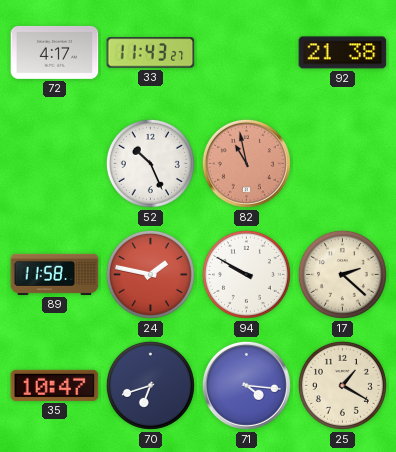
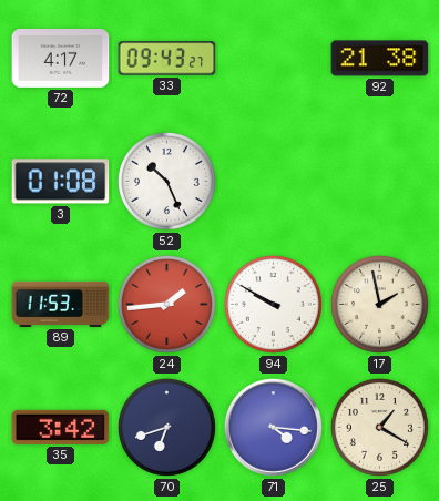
33: 11:43 -> 09:43
3: none -> 01:08
82: 10:58 -> none
89: 11:58 -> 11:53
24: 1:47 -> 1:44
17: 2:22 -> 1:58
35: 10:47 -> 3:42
